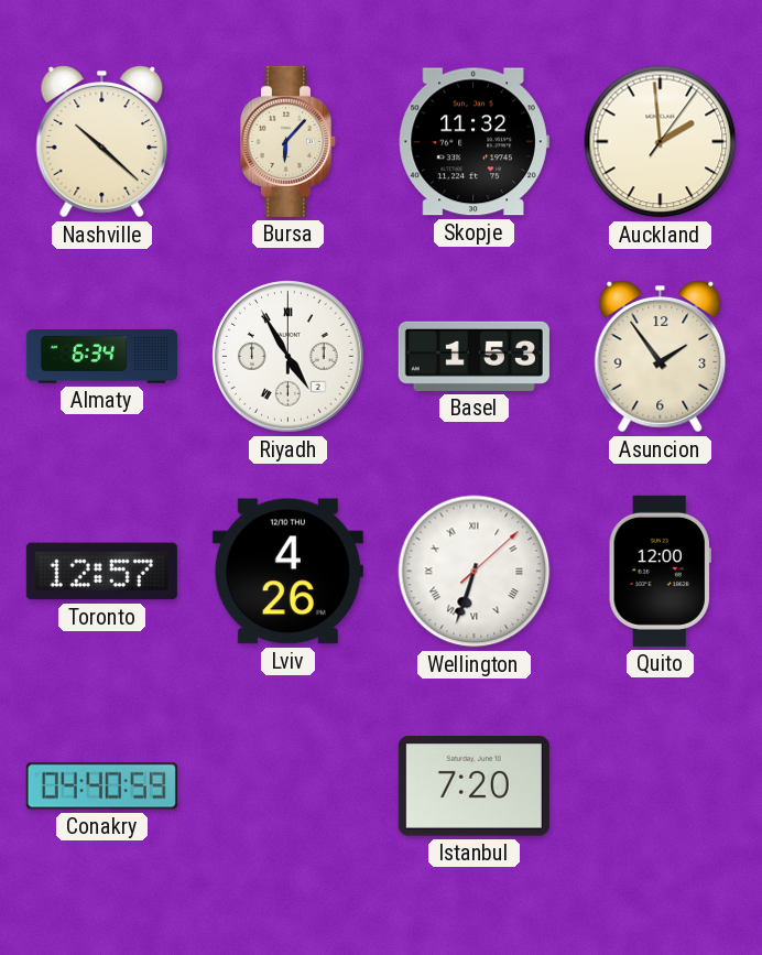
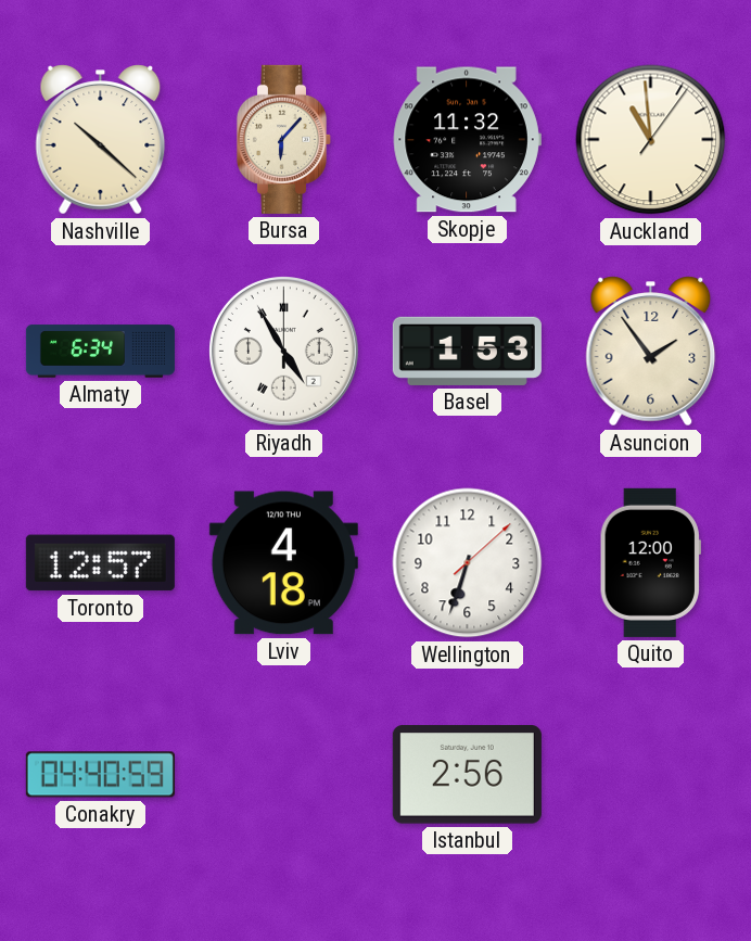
Auckland: 1:59 -> 10:59
Lviv: 4:26 -> 4:18
Wellington numerals: Roman -> Arabic
Istanbul: 7:20 -> 2:56
